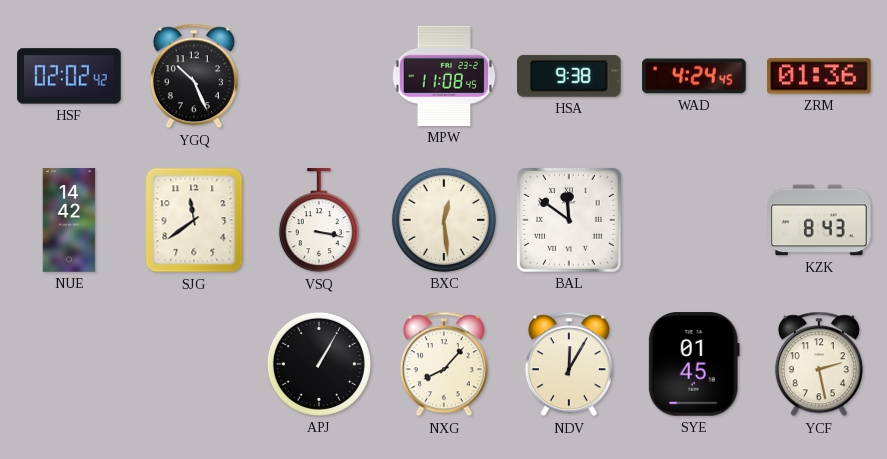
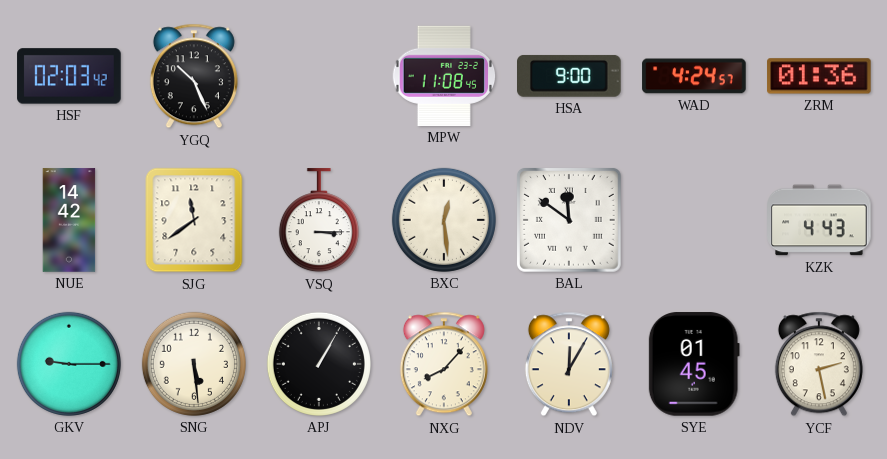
HSF: 02:02 -> 02:03
HSA: 9:38 -> 9:00
WAD: 4:24:45 -> 4:24:57
VSQ: 3:17 -> 3:15
KZK: 8:43 -> 4:43
GKV: none -> 9:15
SNG: none -> 5:29
